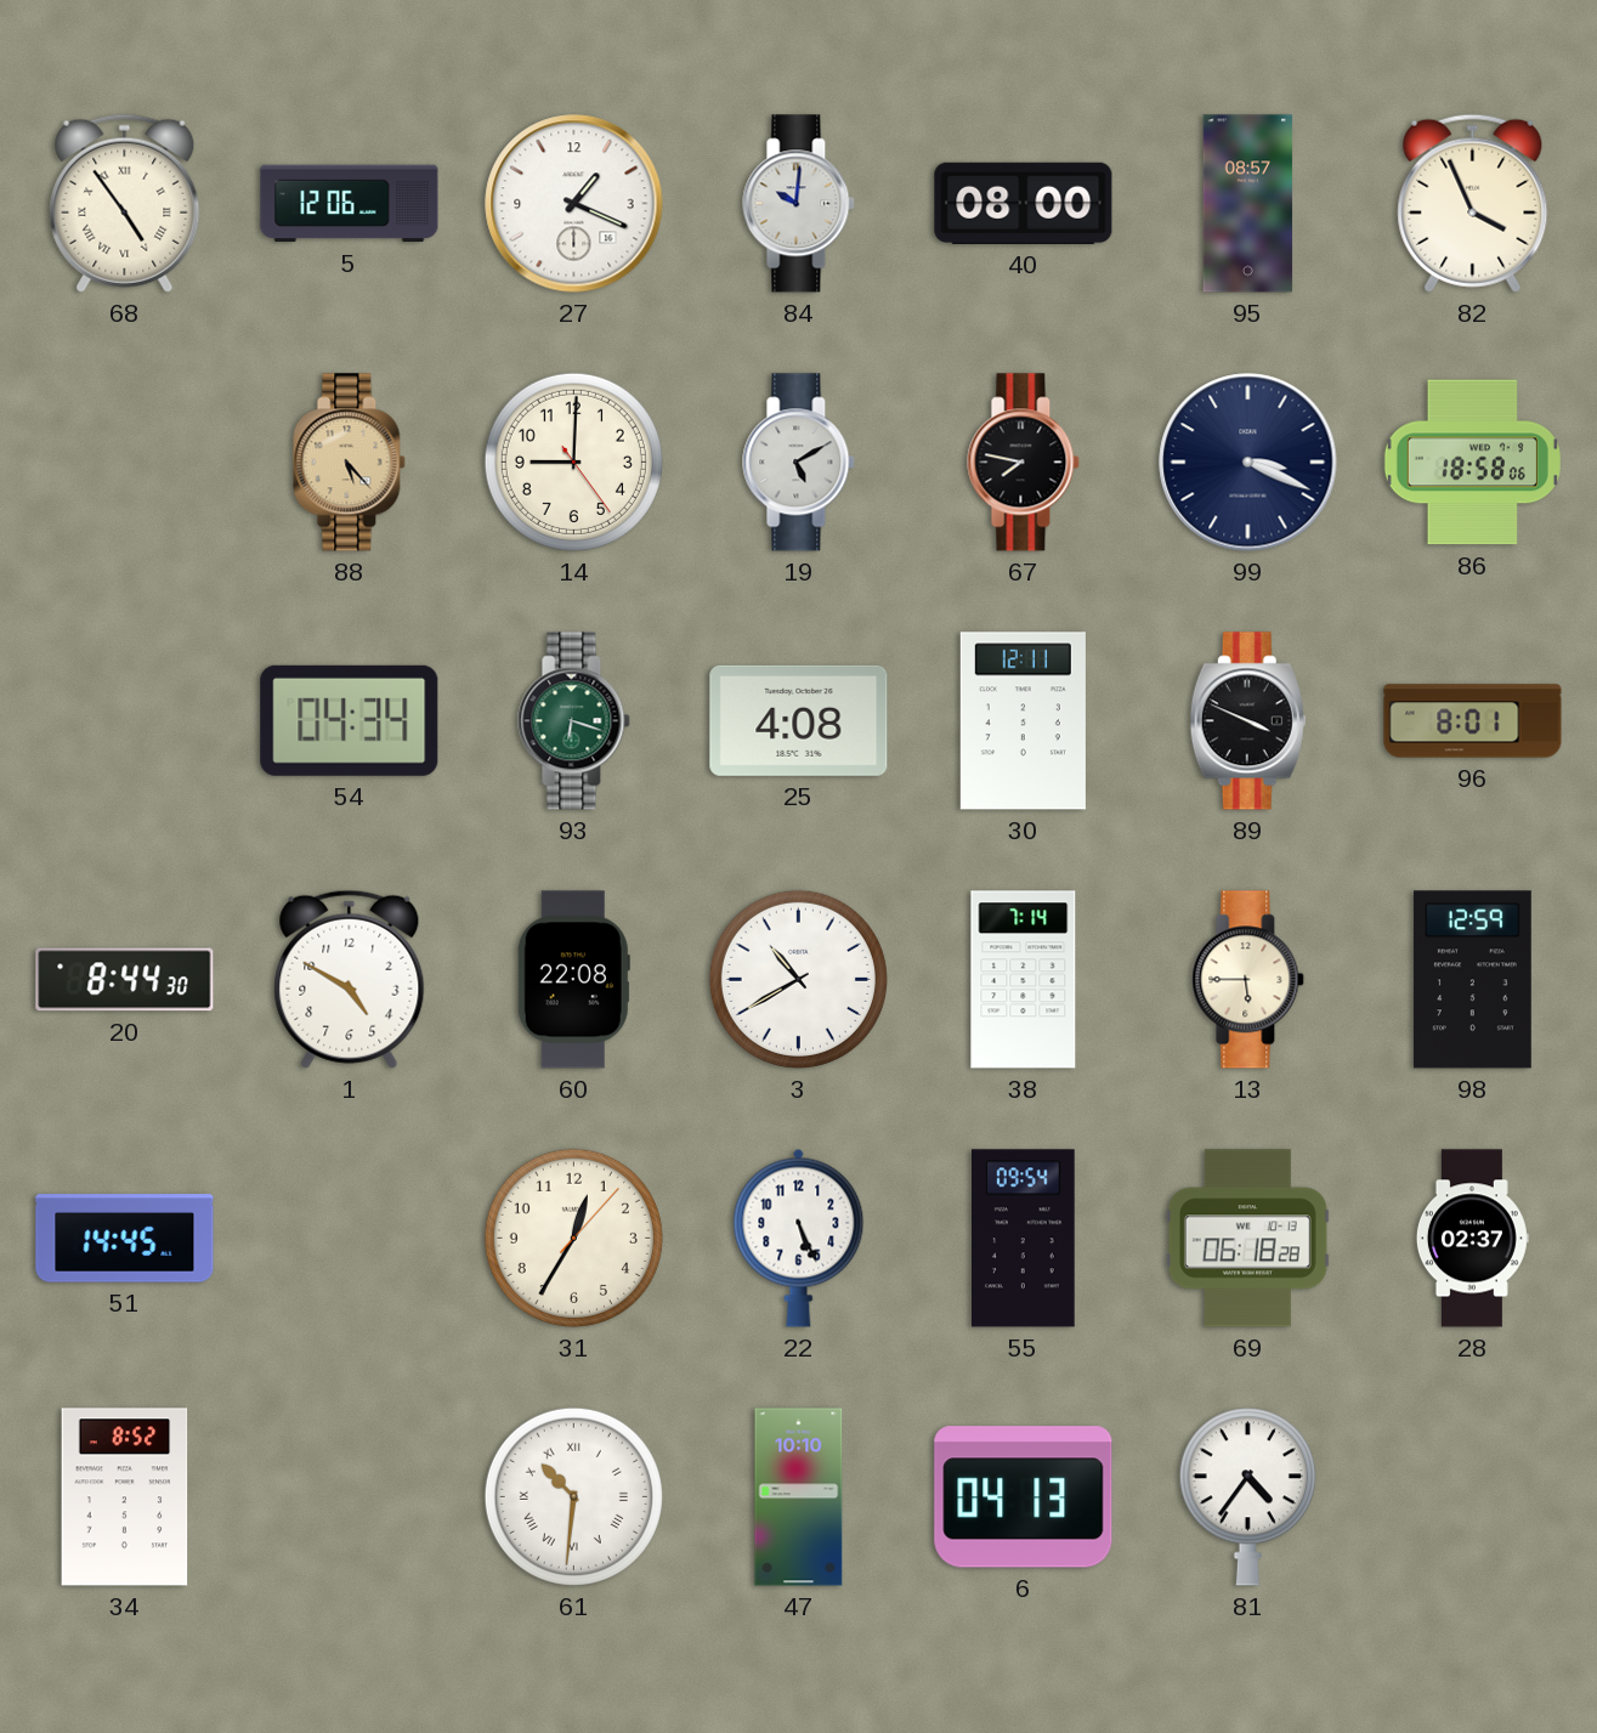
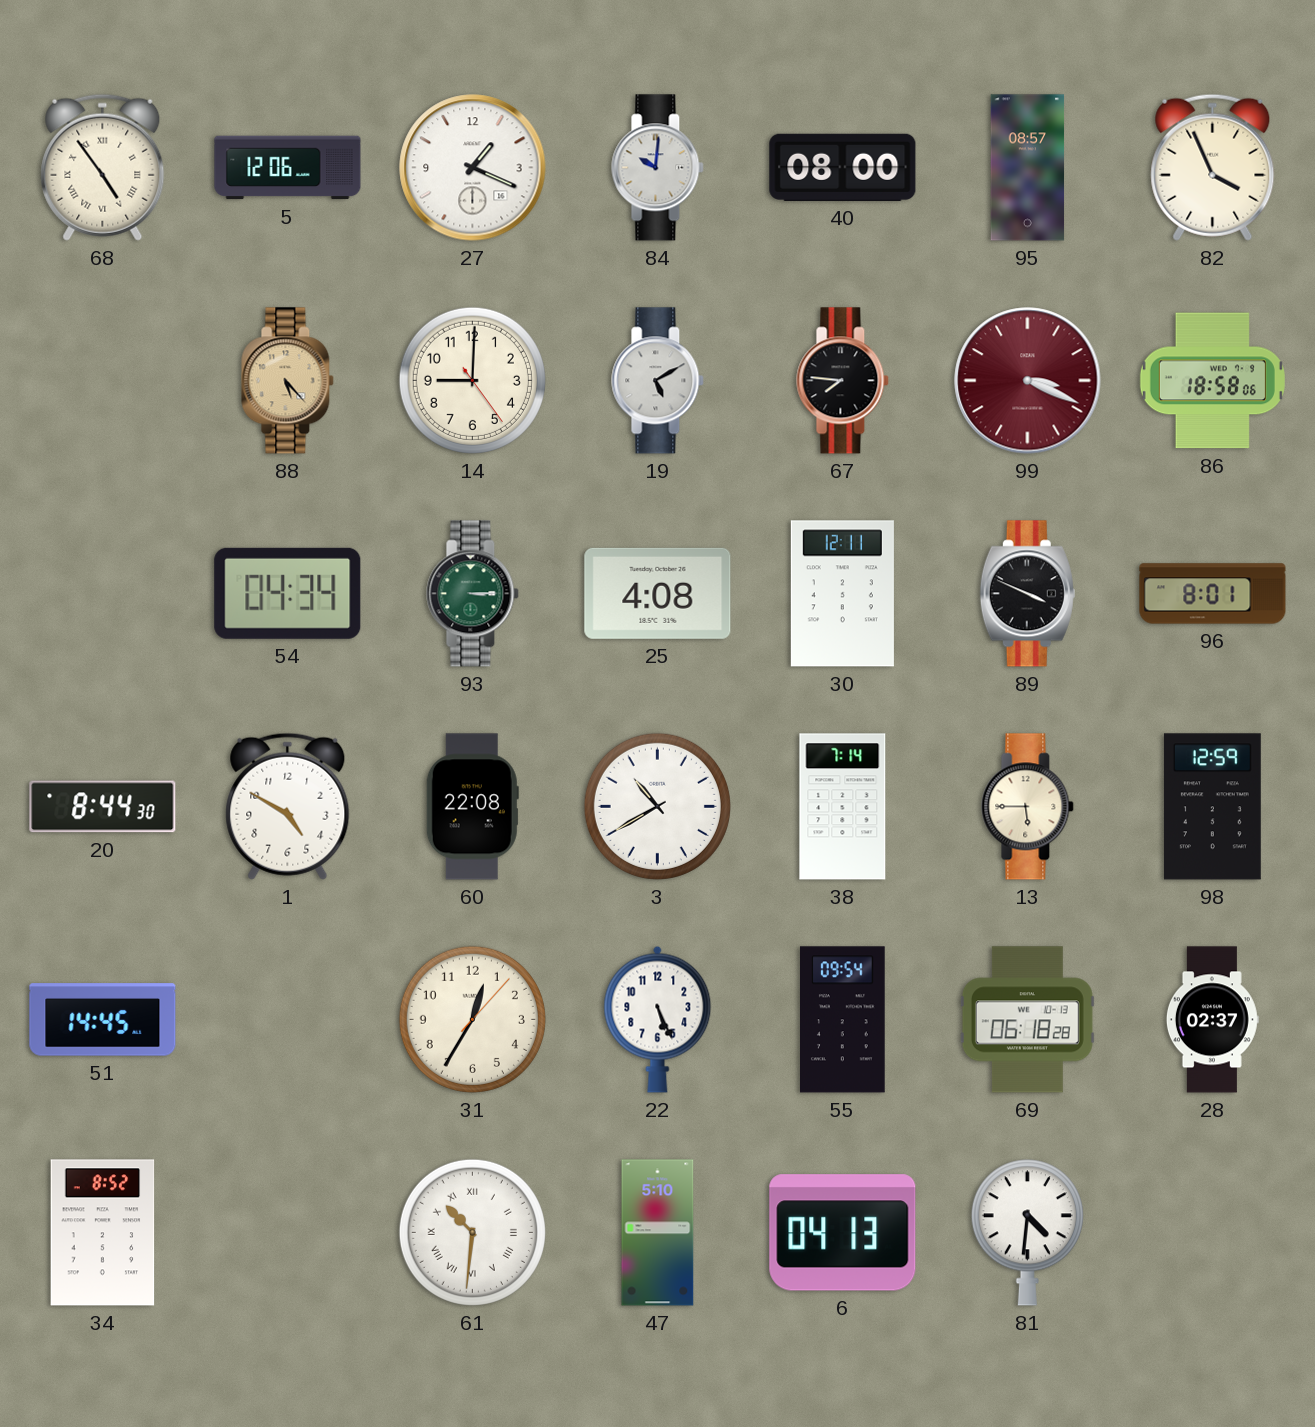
67: 7:47 -> 7:46
99 dial: navy -> burgundy
93: 6:18 -> 3:15
47: 10:10 -> 5:10
81: 4:36 -> 4:31
